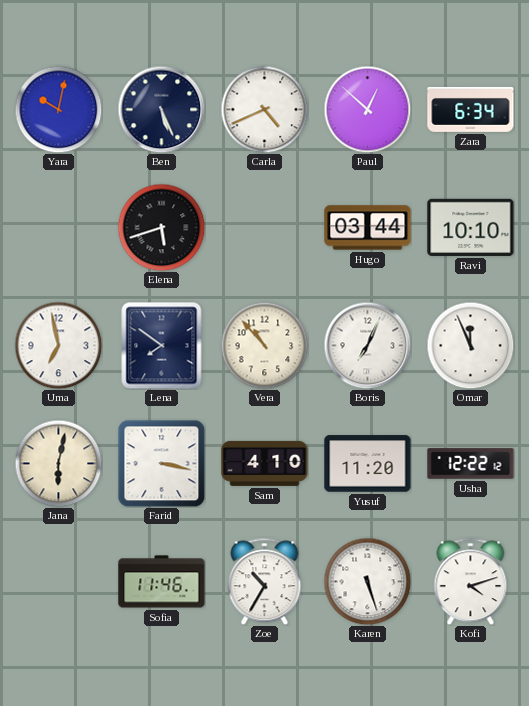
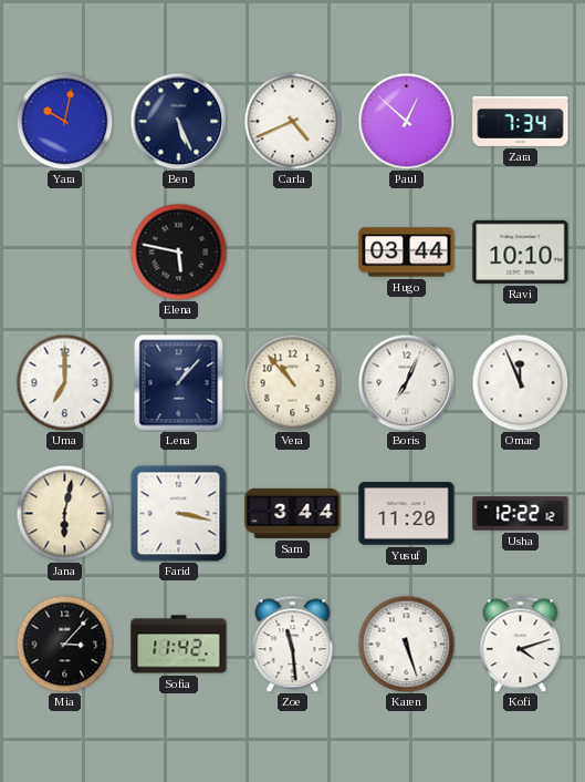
Zara: 6:34 -> 7:34
Elena: 5:42 -> 5:47
Uma: 6:58 -> 7:00
Lena: 7:51 -> 1:07
Sam: 4:10 -> 3:44
Mia: none -> 3:07
Sofia: 11:46 -> 11:42
Zoe: 10:35 -> 11:29
